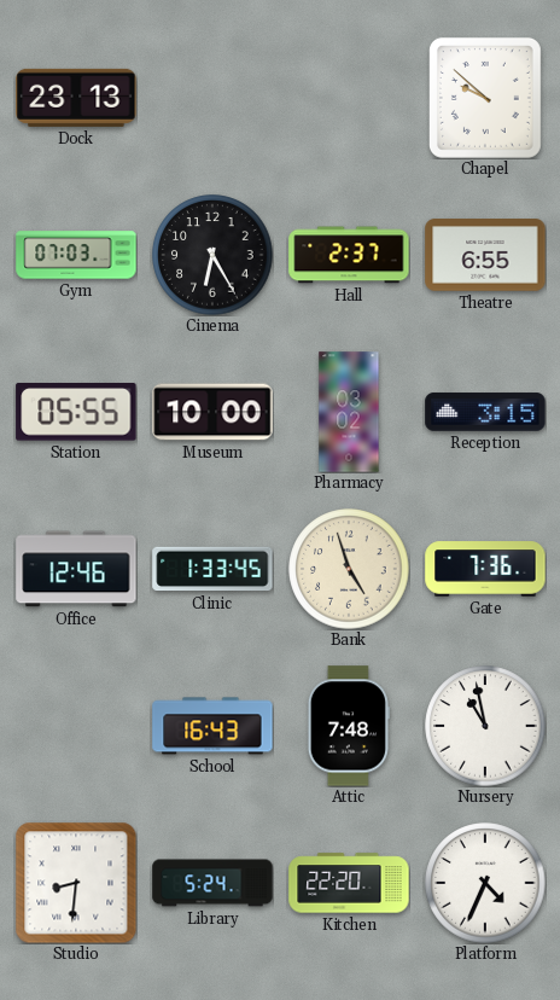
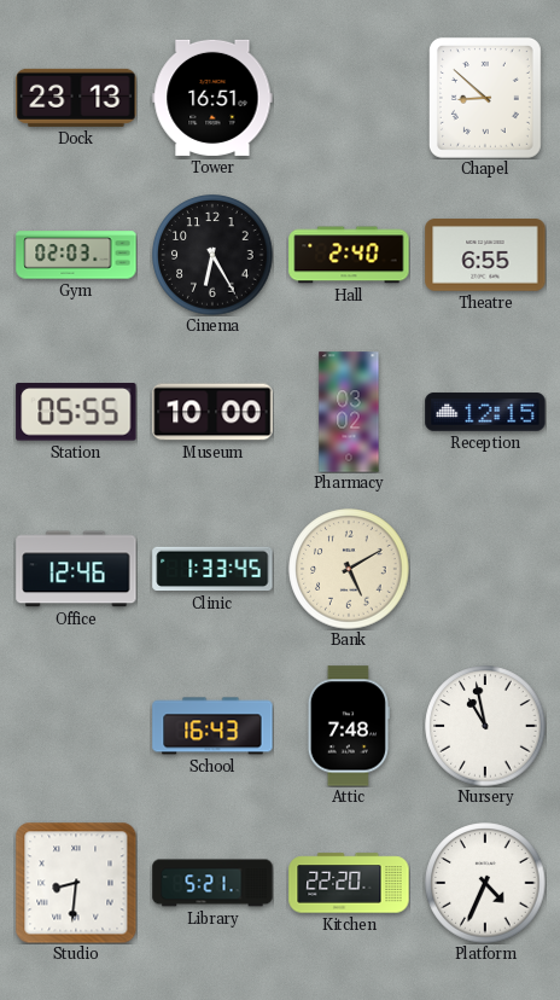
Tower: none -> 16:51
Chapel: 9:52 -> 8:52
Gym: 07:03 -> 02:03
Hall: 2:37 -> 2:40
Reception: 3:15 -> 12:15
Bank: 4:57 -> 5:10
Gate: 7:36 -> none
Library: 5:24 -> 5:21
